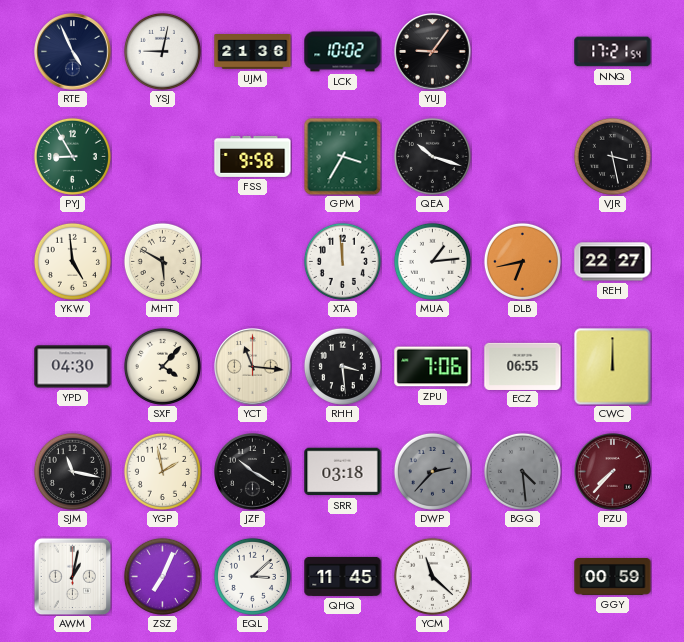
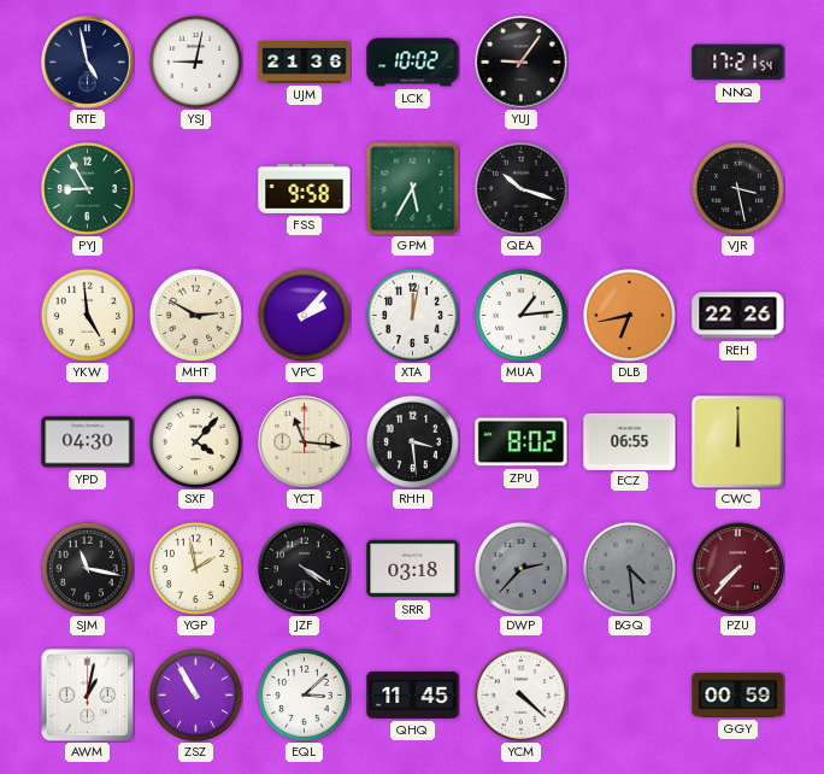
RTE: 4:56 -> 4:58
GPM: 3:35 -> 5:35
MHT: 5:50 -> 2:50
VPC: none -> 2:07
XTA: 11:59 -> 12:02
REH: 22:27 -> 22:26
ZPU: 7:06 -> 8:02
JZF: 10:20 -> 4:20
ZSZ: 7:04 -> 10:55
YCM: 11:22 -> 4:22
